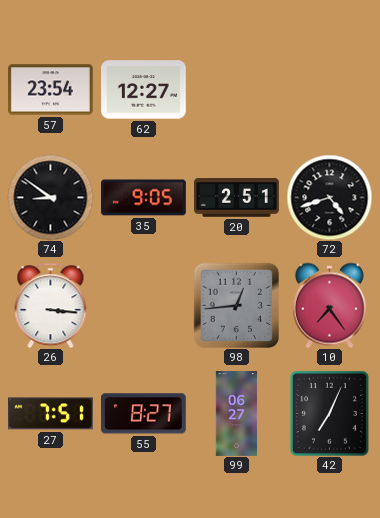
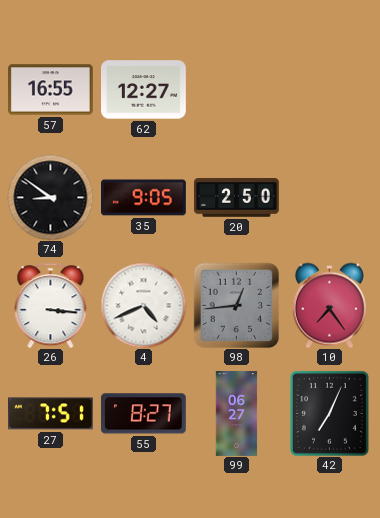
57: 23:54 -> 16:55
20: 2:51 -> 2:50
72: 4:42 -> none
4: none -> 4:41
